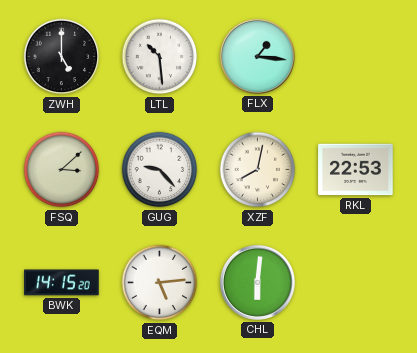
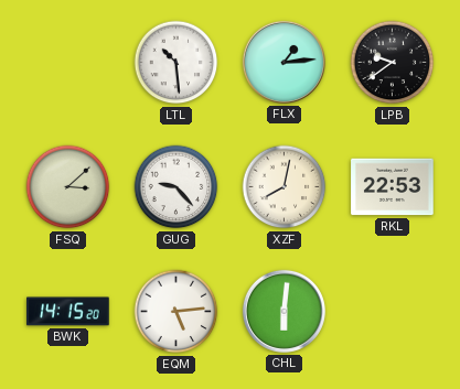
ZWH: 5:00 -> none
FLX: 1:16 -> 1:14
LPB: none -> 9:39
